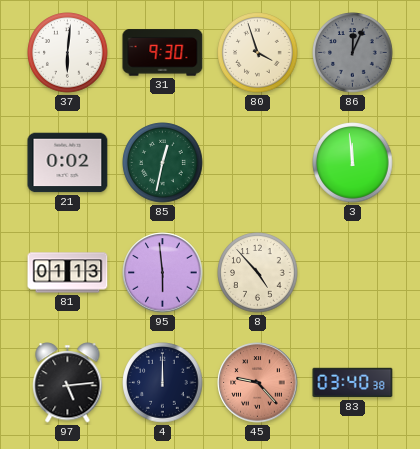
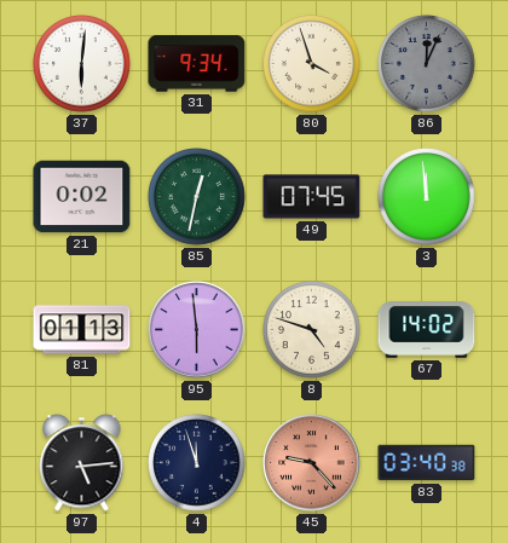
31: 9:30 -> 9:34
49: none -> 07:45
8: 4:53 -> 4:48
67: none -> 14:02
4: 12:00 -> 11:57
